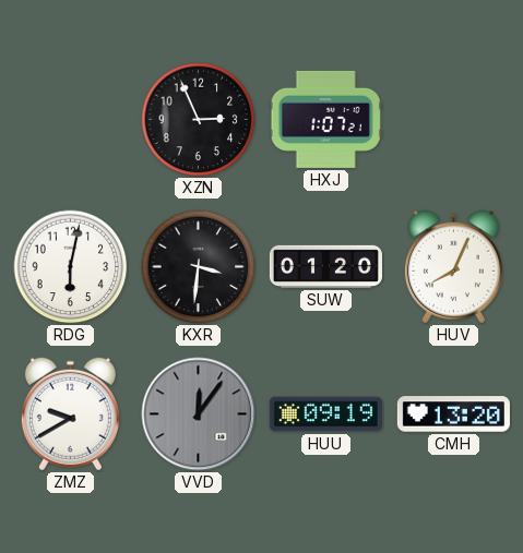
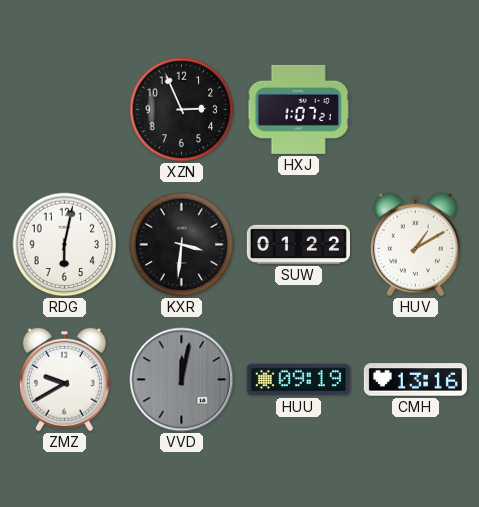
SUW: 01:20 -> 01:22
HUV: 8:04 -> 1:10
VVD: 12:06 -> 12:02
CMH: 13:20 -> 13:16
